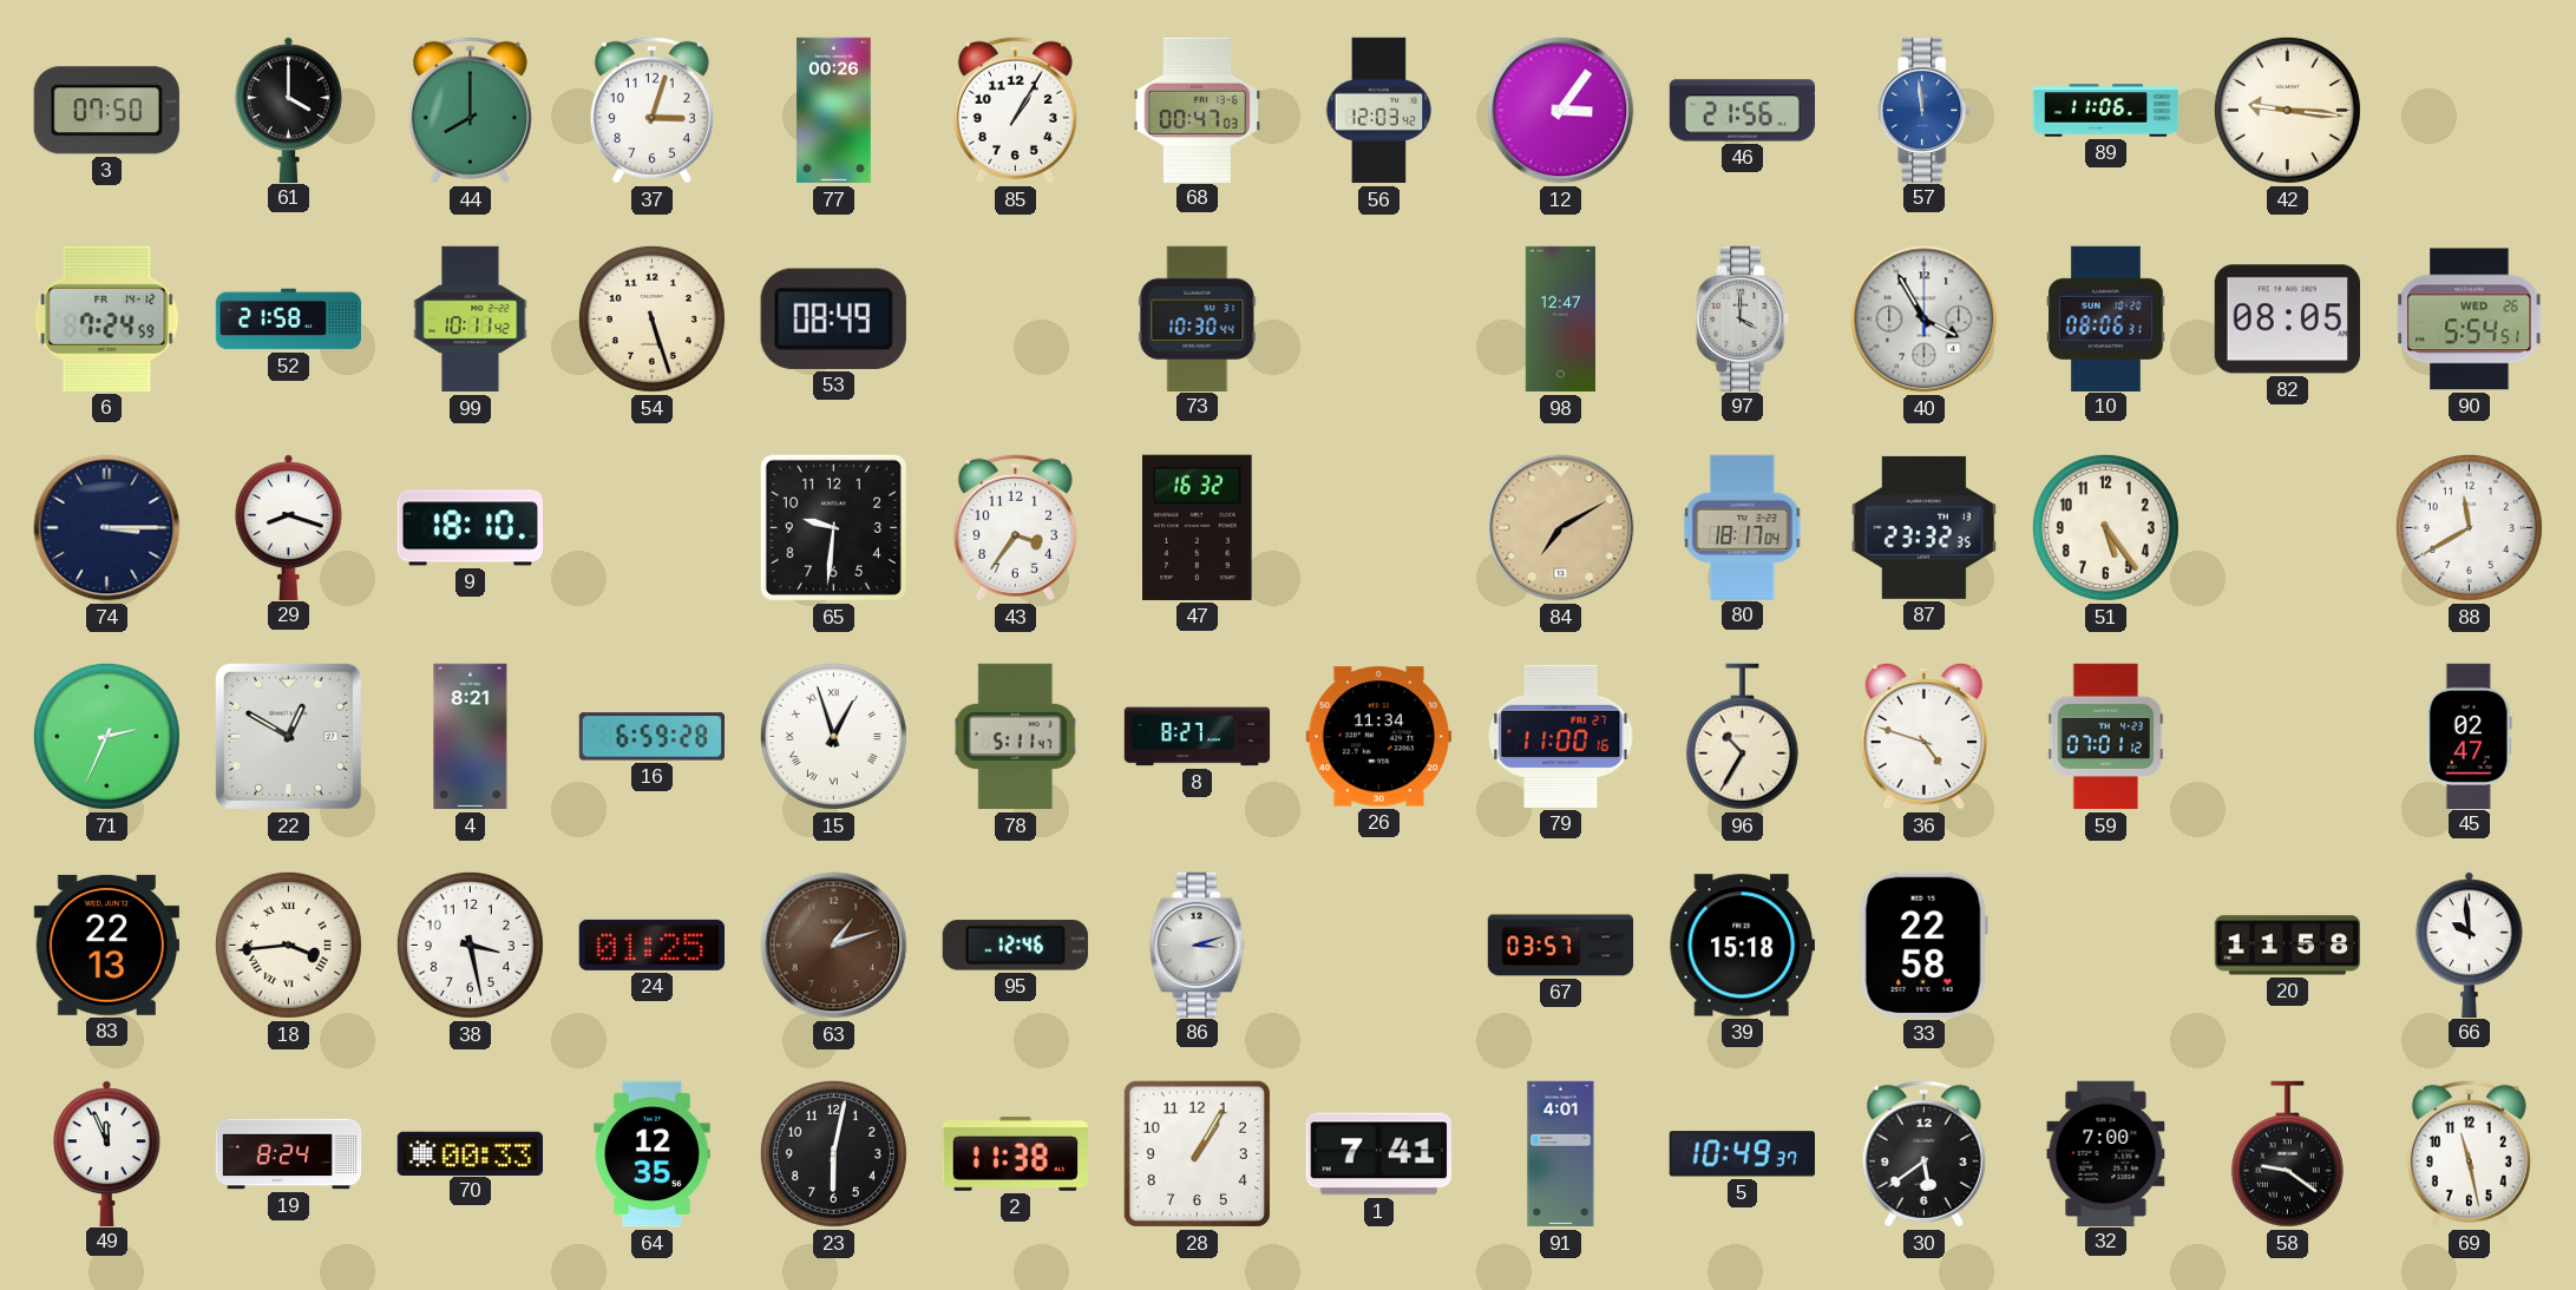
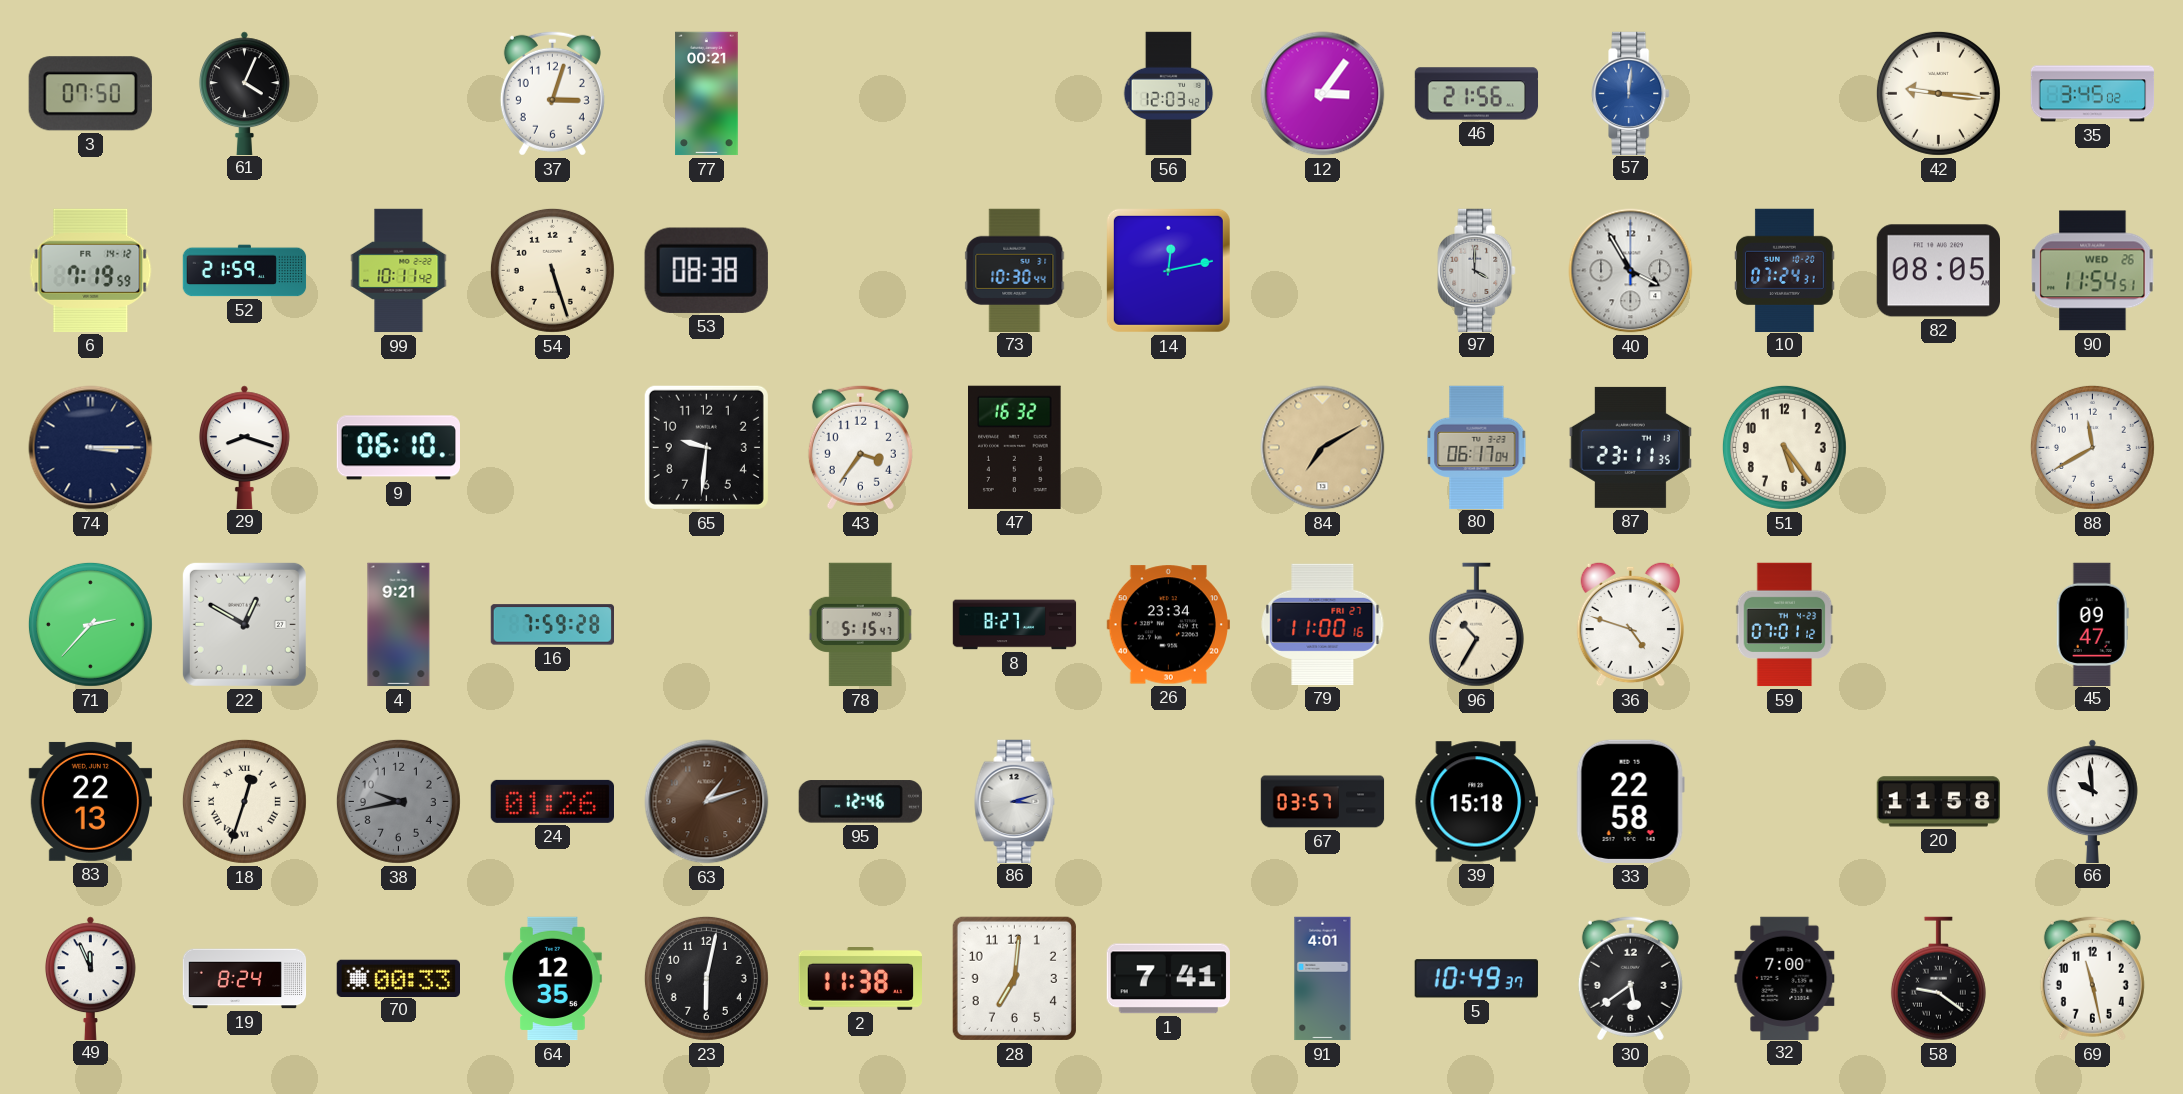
61: 4:00 -> 4:04
44: 8:00 -> none
77: 00:26 -> 00:21
85: 1:05 -> none
68: 00:47 -> none
57: 11:59 -> 12:01
89: 11:06 -> none
35: none -> 3:45
6: 7:24 -> 7:19
52: 21:58 -> 21:59
53: 08:49 -> 08:38
14: none -> 12:13
98: 12:47 -> none
10: 08:06 -> 07:24
90: 5:54 -> 11:54
9: 18:10 -> 06:10
80: 18:17 -> 06:17
87: 23:32 -> 23:11
71: 2:34 -> 2:37
4: 8:21 -> 9:21
16: 6:59 -> 7:59
15: 12:57 -> none
78: 5:11 -> 5:15
26: 11:34 -> 23:34
45: 02:47 -> 09:47
18: 3:44 -> 12:33
38: 3:28 -> 9:43
38 dial: white -> grey
24: 01:25 -> 01:26
28: 1:05 -> 7:01
